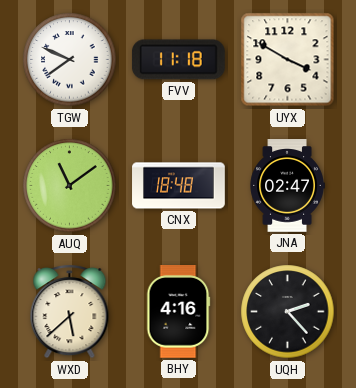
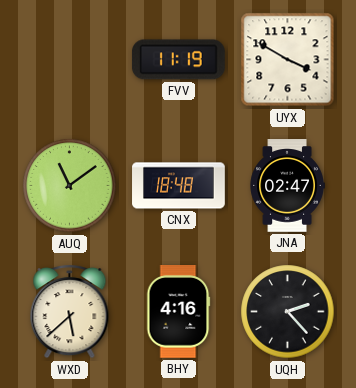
TGW: 7:49 -> none
FVV: 11:18 -> 11:19
